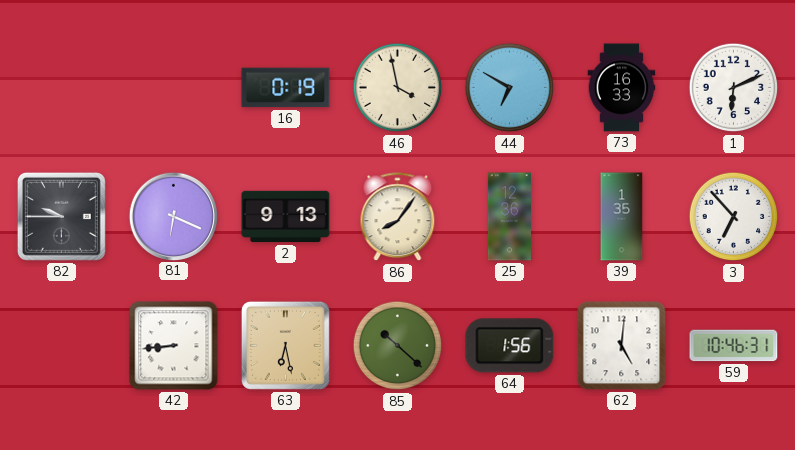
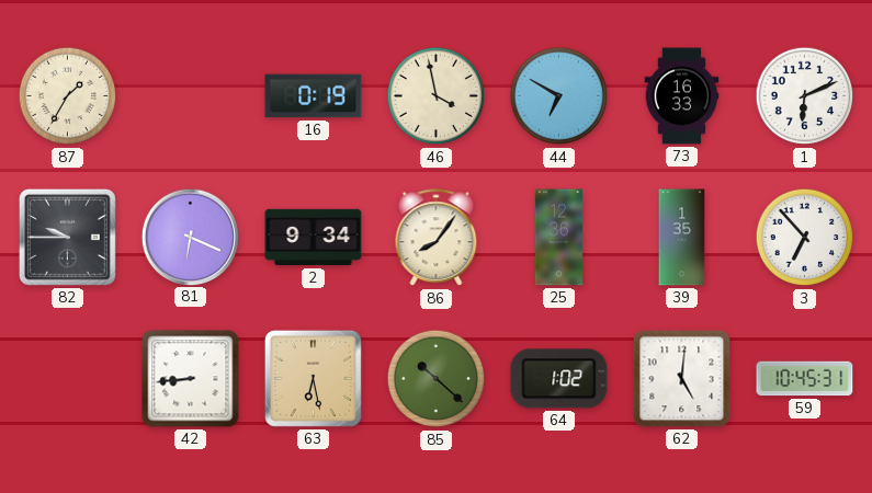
87: none -> 1:35
2: 9:13 -> 9:34
64: 1:56 -> 1:02
59: 10:46 -> 10:45
